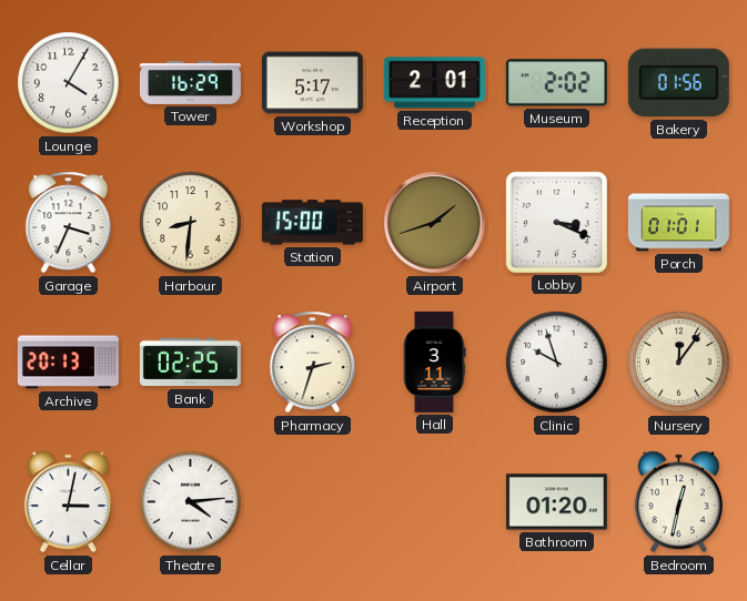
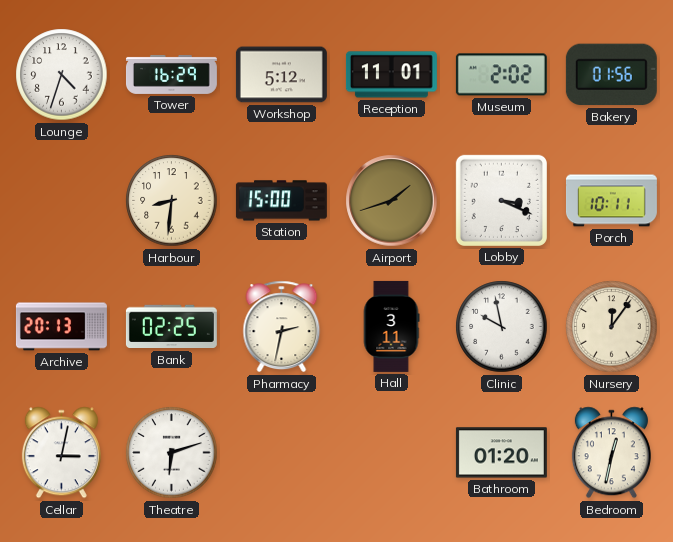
Lounge: 4:05 -> 4:33
Workshop: 5:17 -> 5:12
Reception: 2:01 -> 11:01
Garage: 3:34 -> none
Porch: 01:01 -> 10:11
Pharmacy: 2:33 -> 2:32
Clinic: 9:57 -> 9:58
Theatre: 4:14 -> 6:12
